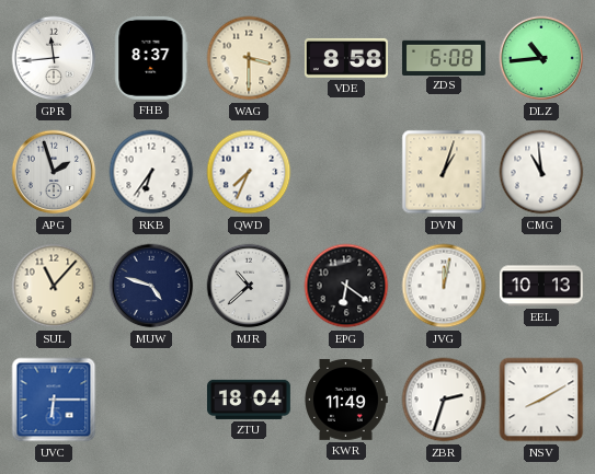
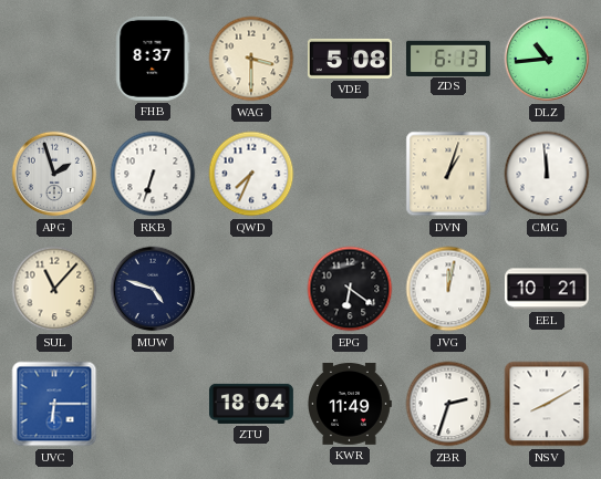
GPR: 11:44 -> none
VDE: 8:58 -> 5:08
ZDS: 6:08 -> 6:13
RKB: 6:36 -> 6:33
CMG: 10:59 -> 11:59
MJR: 10:38 -> none
EEL: 10:13 -> 10:21
